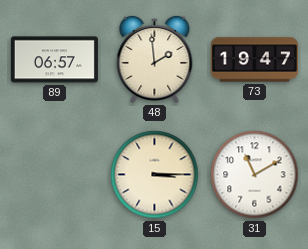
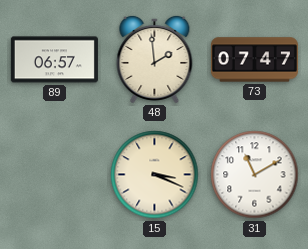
73: 19:47 -> 07:47
15: 3:15 -> 3:19
